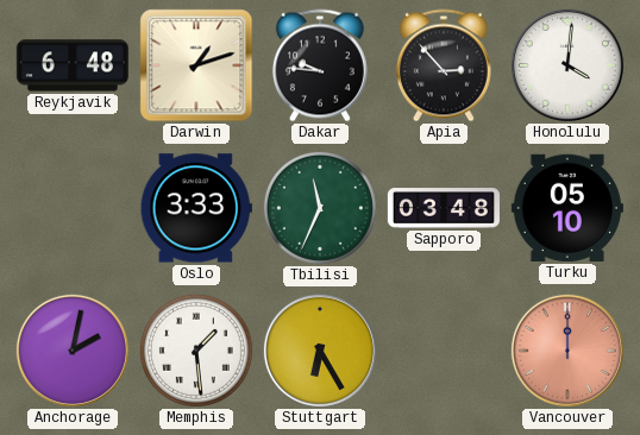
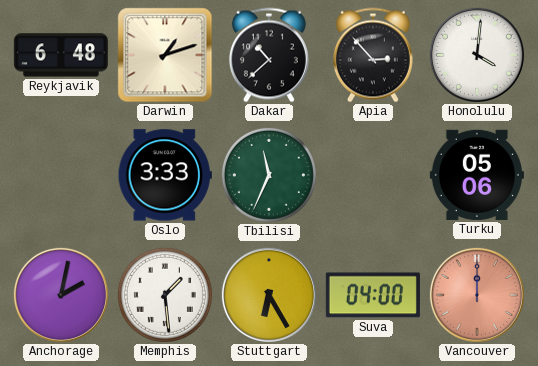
Dakar: 9:46 -> 10:38
Sapporo: 03:48 -> none
Turku: 05:10 -> 05:06
Suva: none -> 04:00
